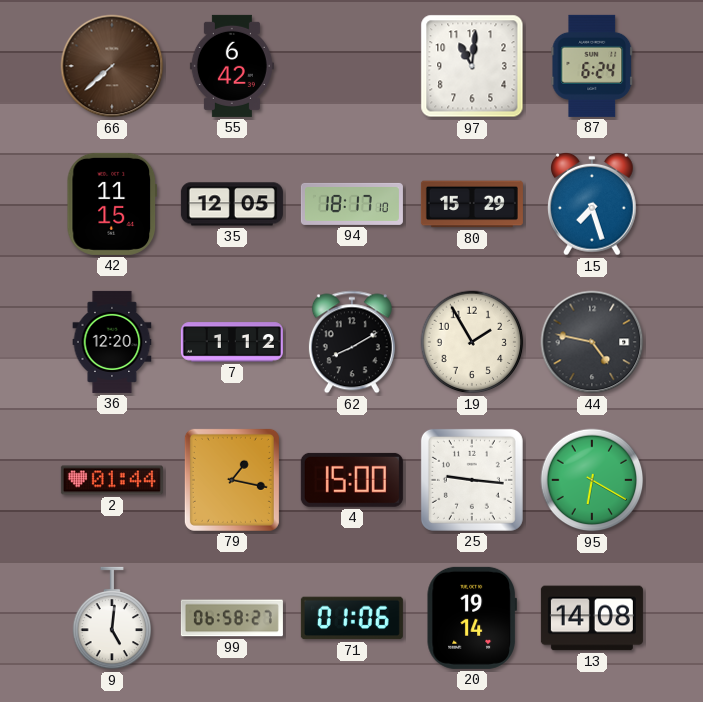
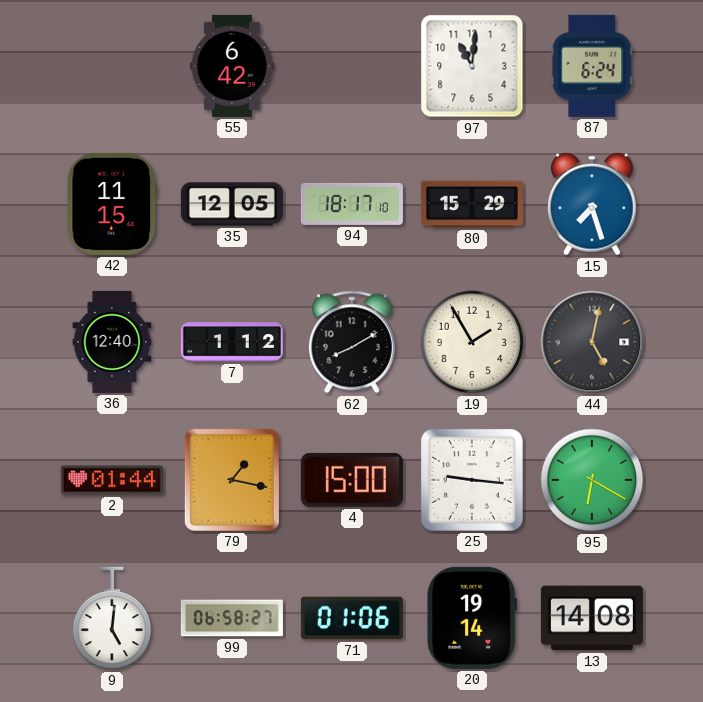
66: 7:38 -> none
36: 12:20 -> 12:40
44: 4:47 -> 5:02
